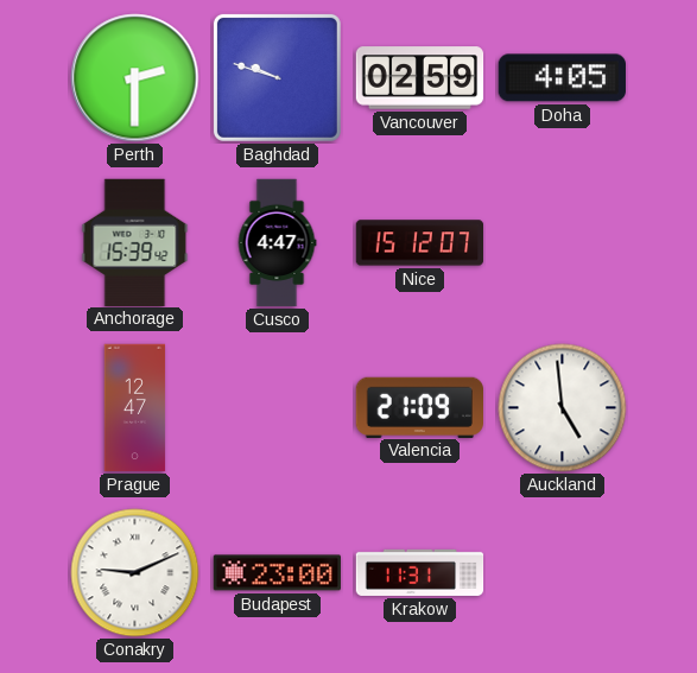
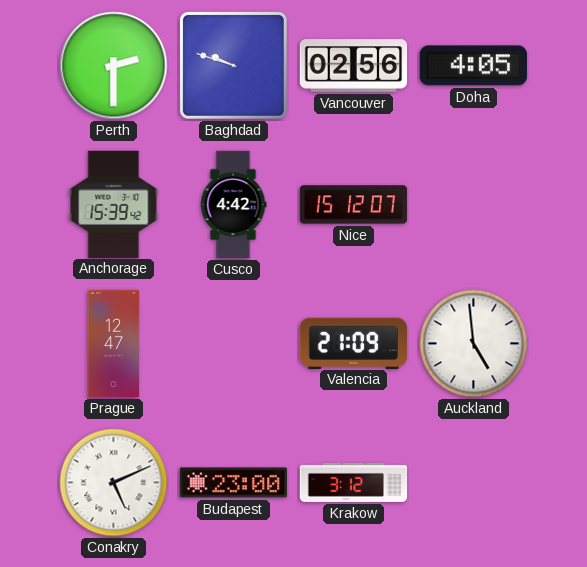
Vancouver: 02:59 -> 02:56
Cusco: 4:47 -> 4:42
Conakry: 9:11 -> 5:11
Krakow: 11:31 -> 3:12
